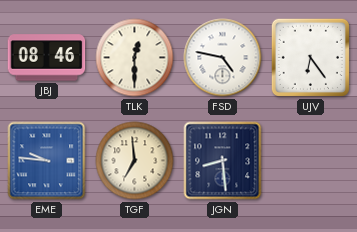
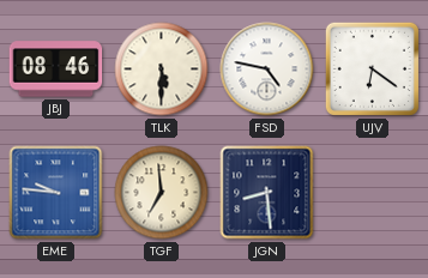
TLK: 12:30 -> 5:30
UJV: 6:24 -> 6:21
